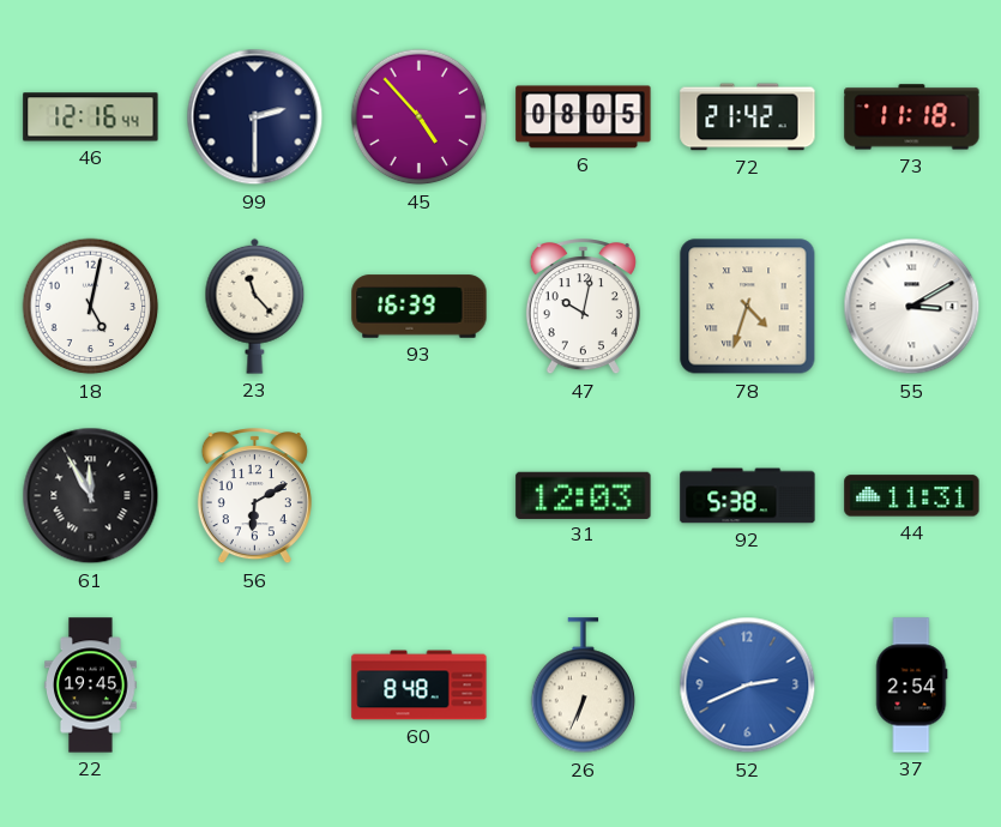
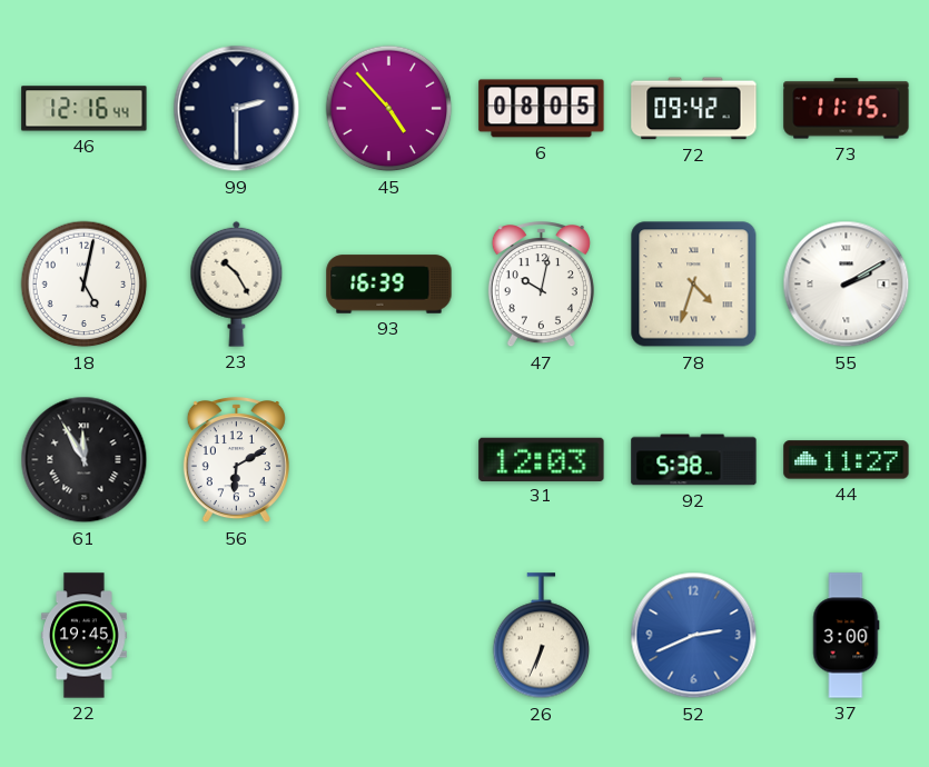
72: 21:42 -> 09:42
73: 11:18 -> 11:15
23: 11:23 -> 10:25
55: 3:10 -> 2:10
44: 11:31 -> 11:27
60: 8:48 -> none
37: 2:54 -> 3:00
